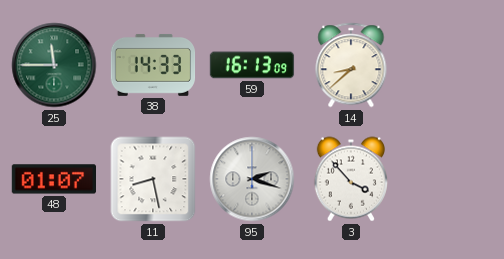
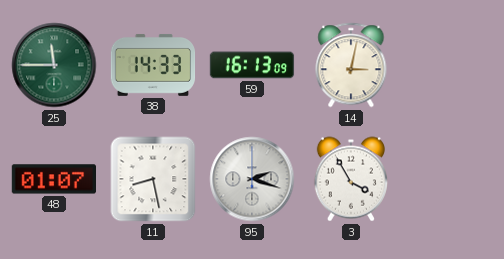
14: 8:38 -> 3:02
3: 3:53 -> 3:55
